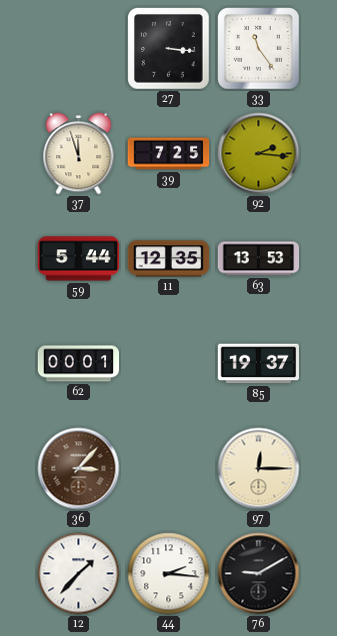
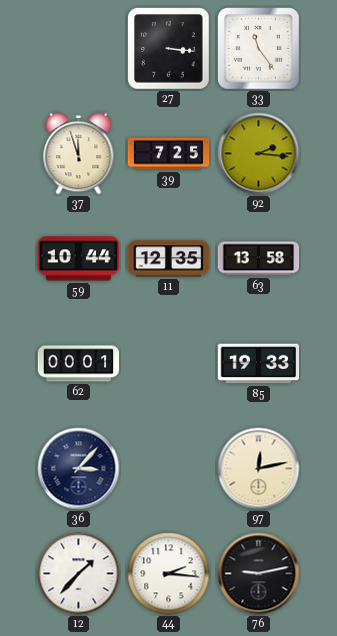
59: 5:44 -> 10:44
63: 13:53 -> 13:58
85: 19:37 -> 19:33
36 dial: brown -> navy
97: 12:15 -> 12:13
76: 9:10 -> 9:13
